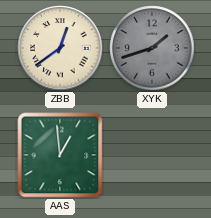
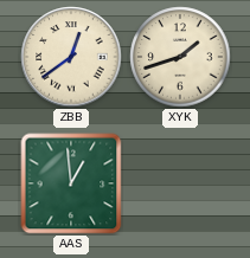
XYK dial: grey -> cream
